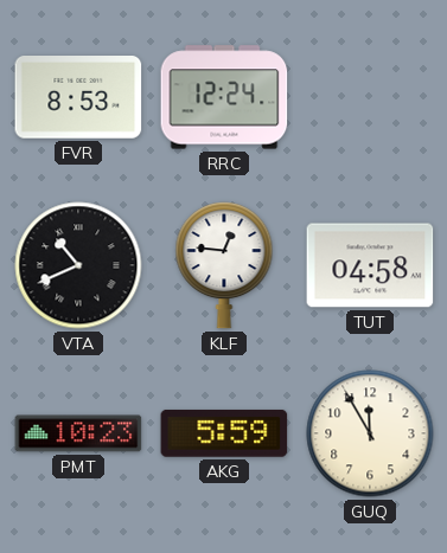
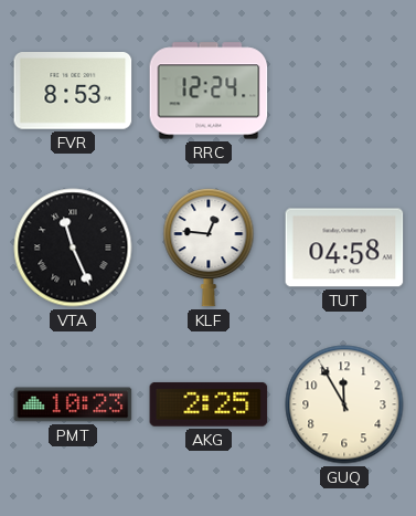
VTA: 10:41 -> 11:26
AKG: 5:59 -> 2:25
